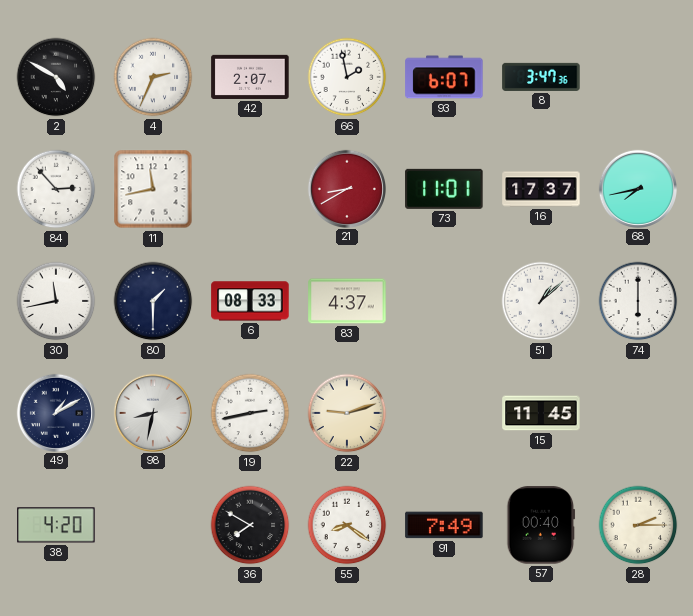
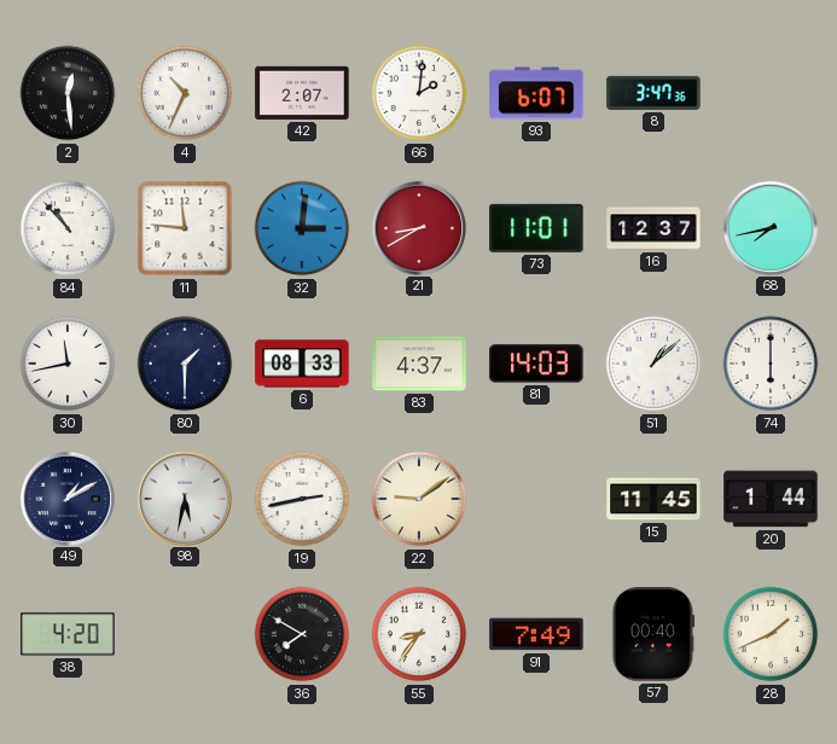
2: 4:50 -> 12:29
4: 2:34 -> 10:34
66: 1:58 -> 2:01
84: 2:53 -> 10:53
11: 11:43 -> 11:46
32: none -> 3:01
16: 17:37 -> 12:37
81: none -> 14:03
98: 8:32 -> 5:32
22: 9:12 -> 9:09
20: none -> 1:44
55: 8:21 -> 8:36
28: 2:15 -> 1:41
